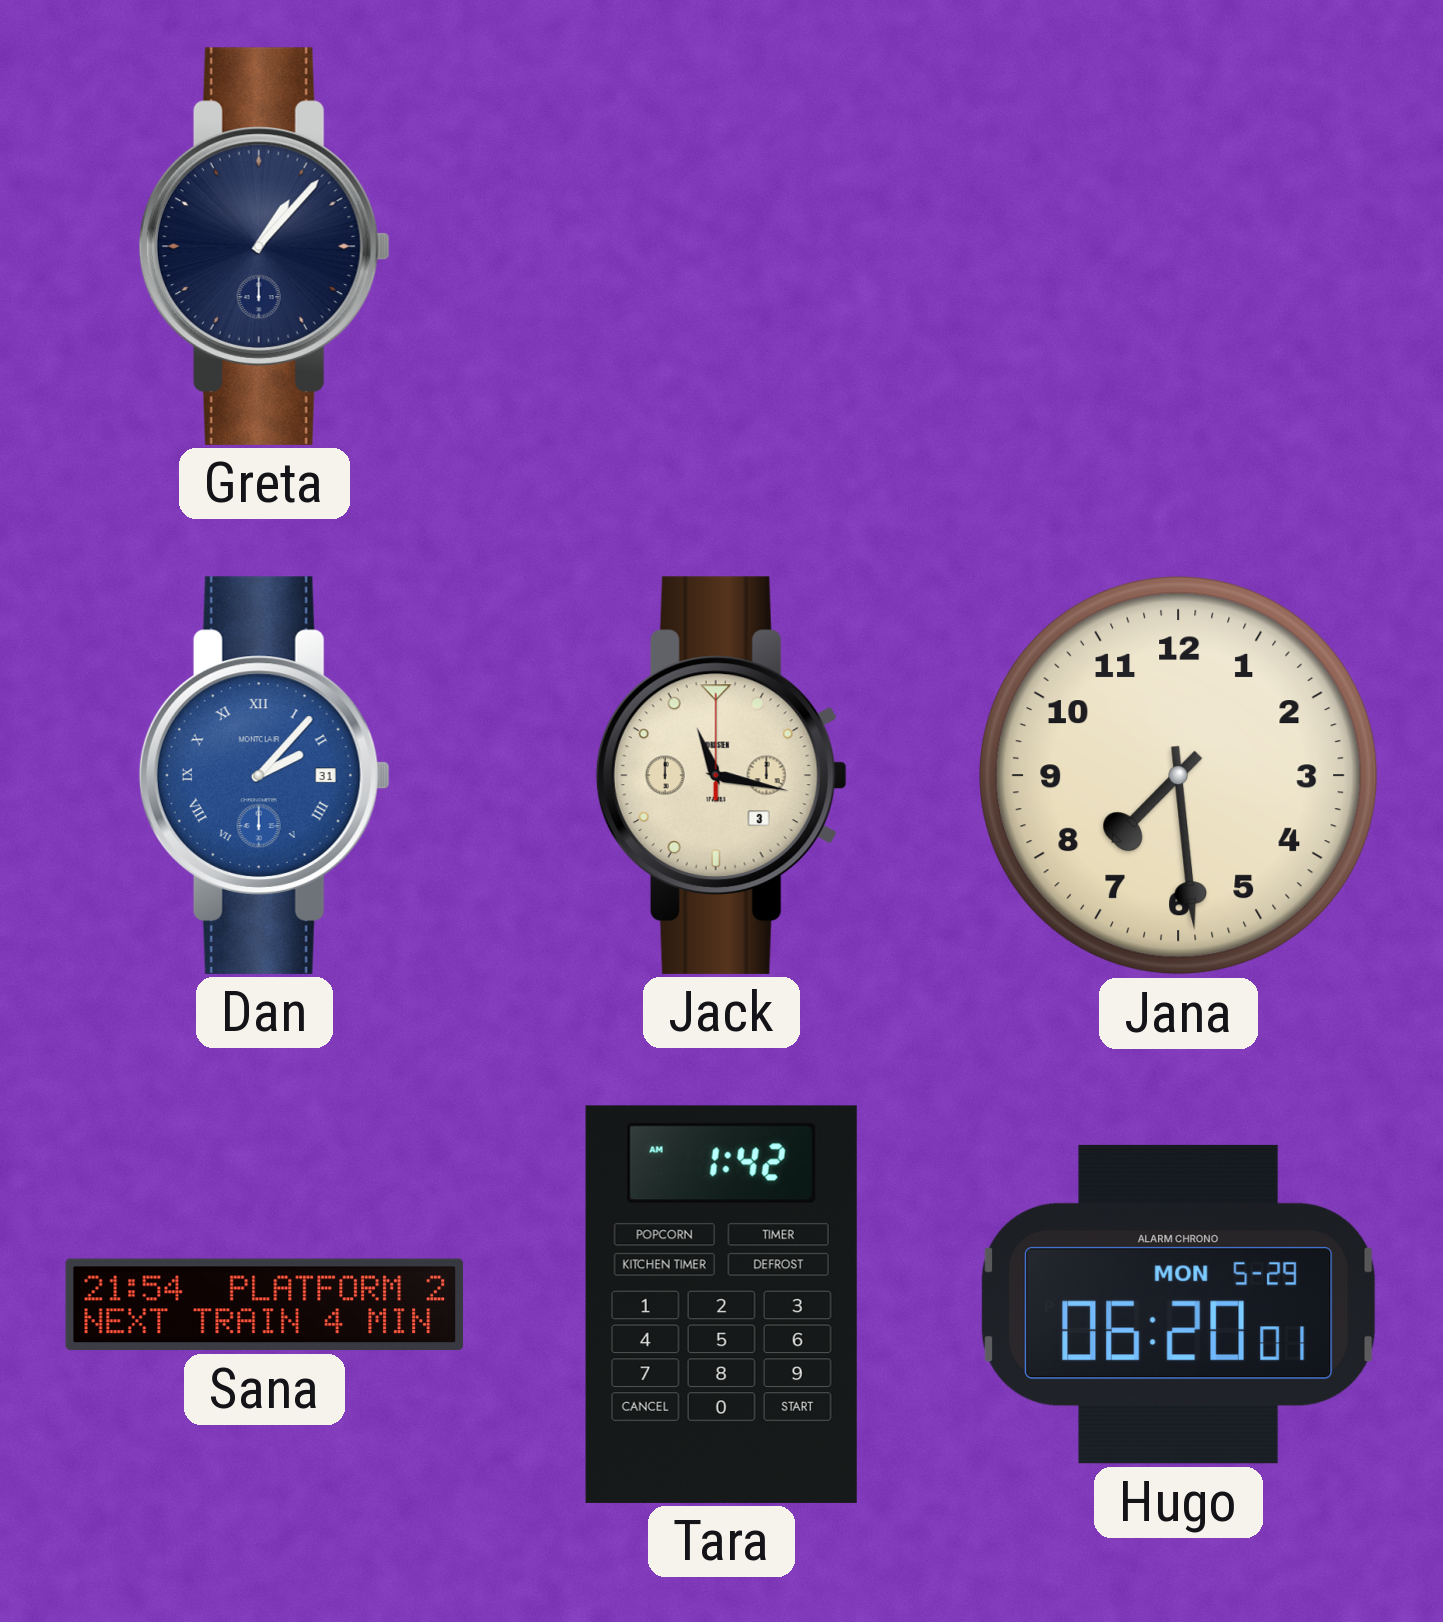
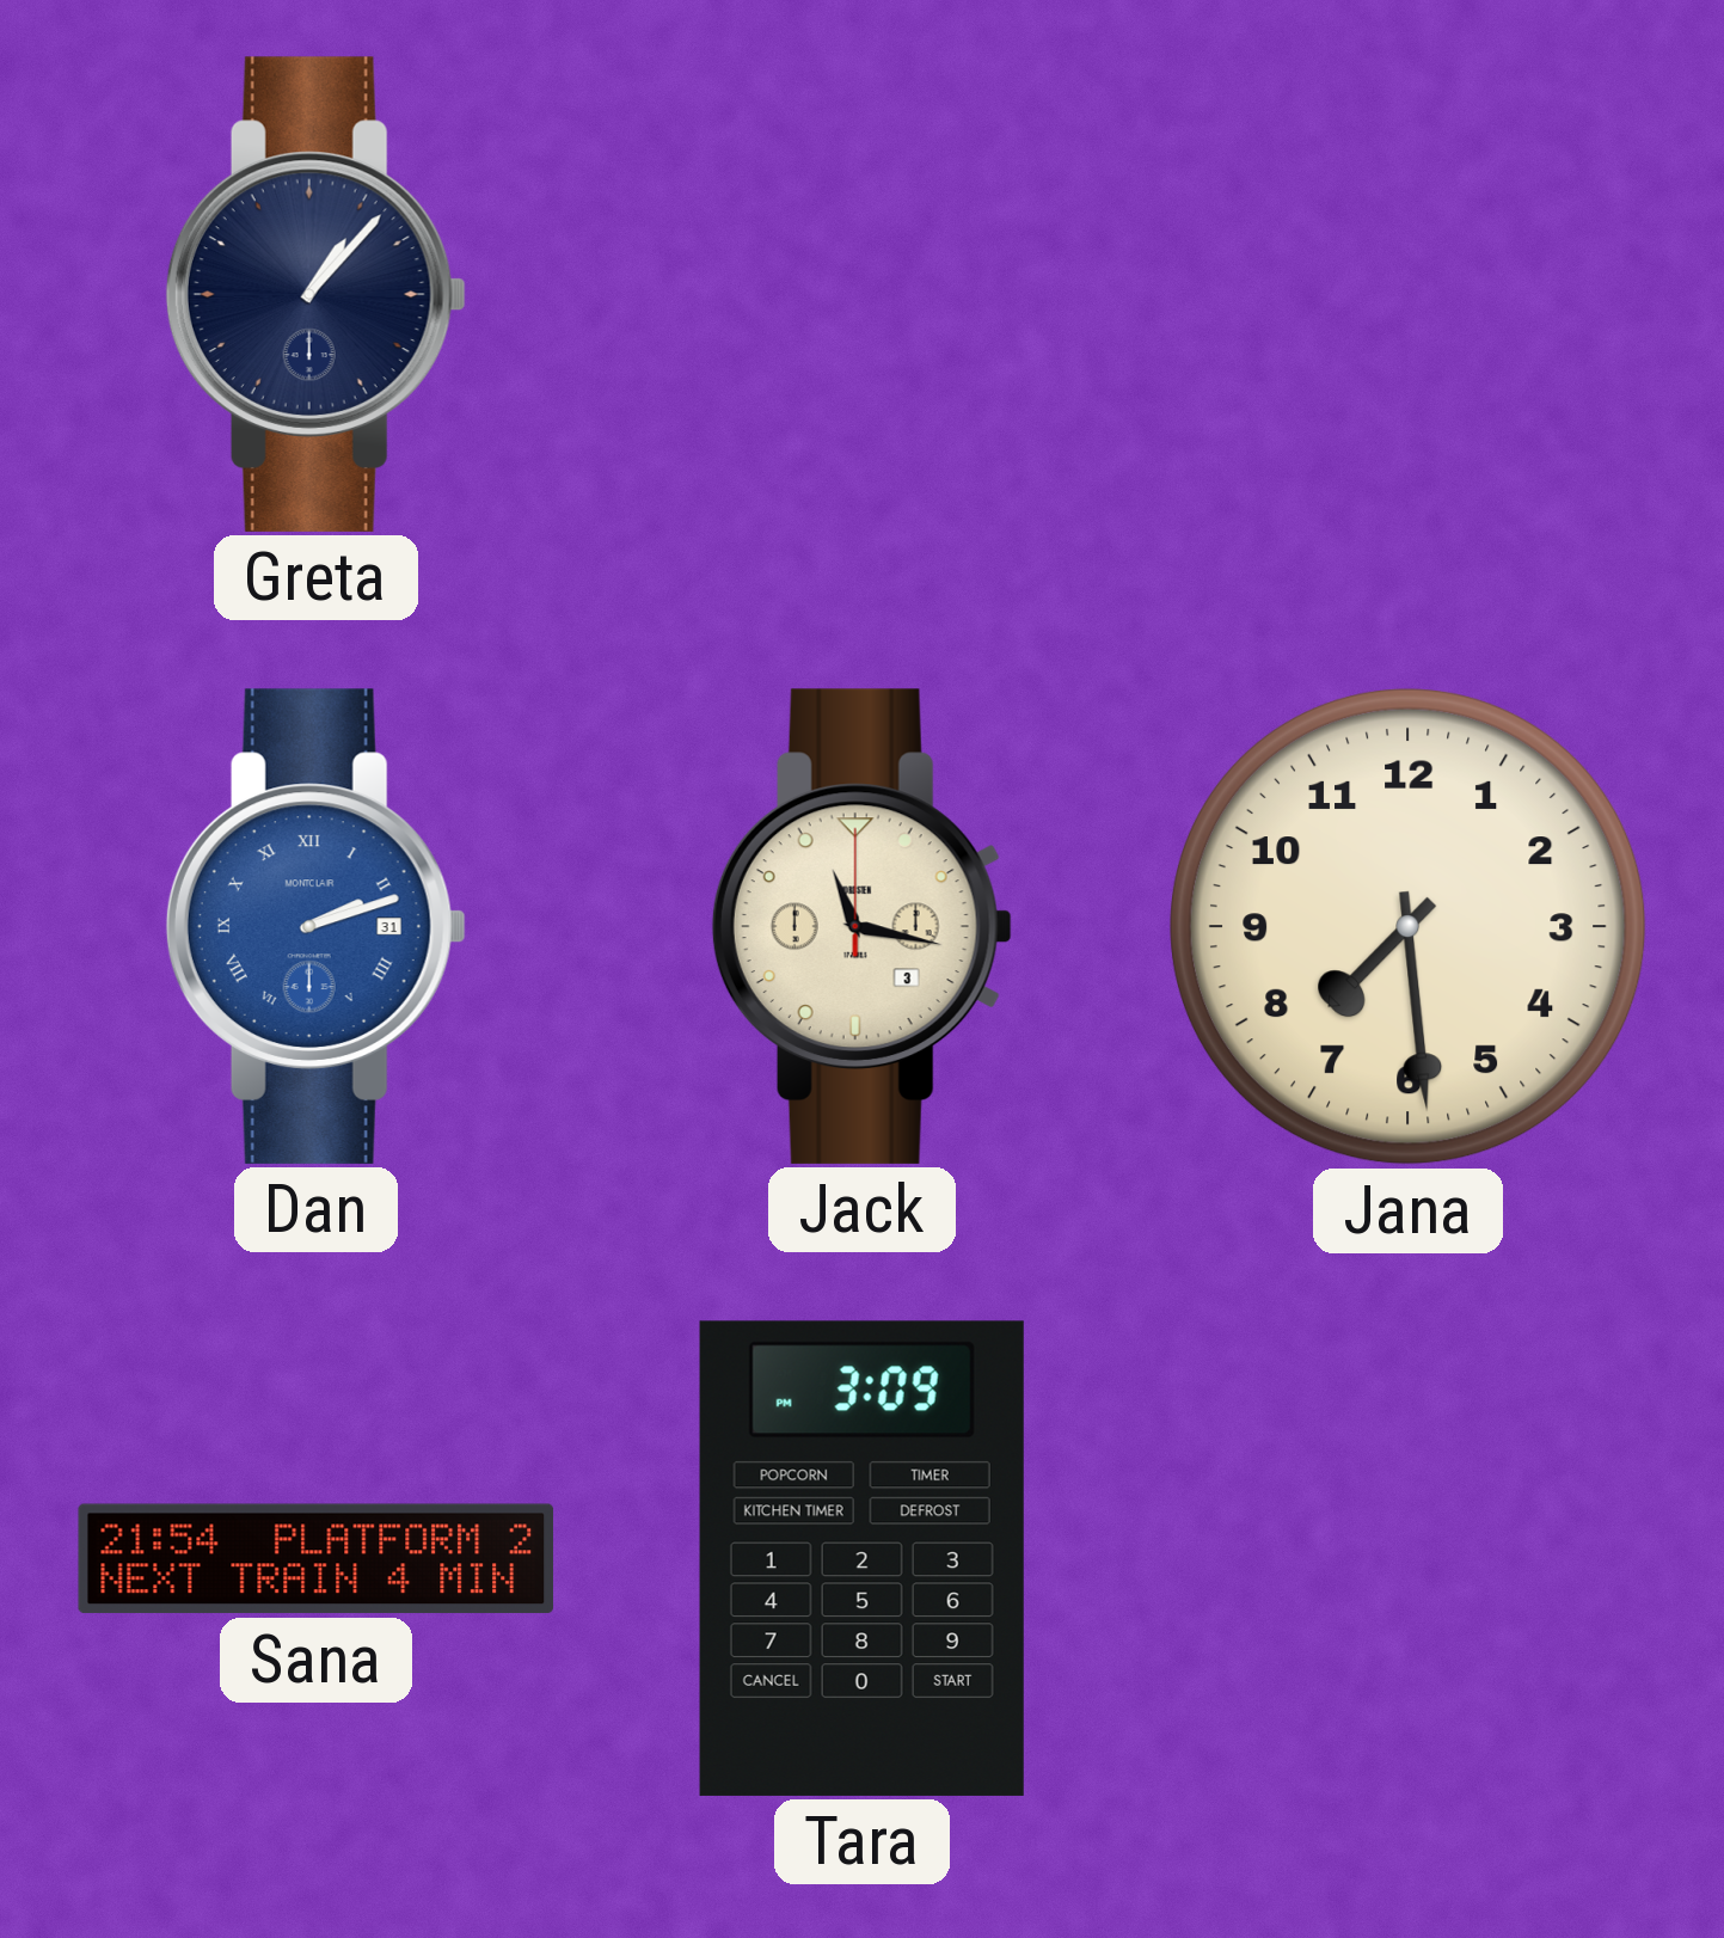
Dan: 2:07 -> 2:12
Tara: 1:42 -> 3:09
Hugo: 06:20 -> none
